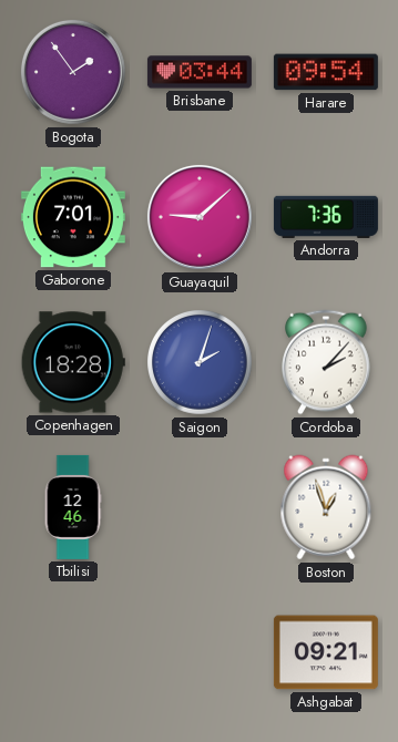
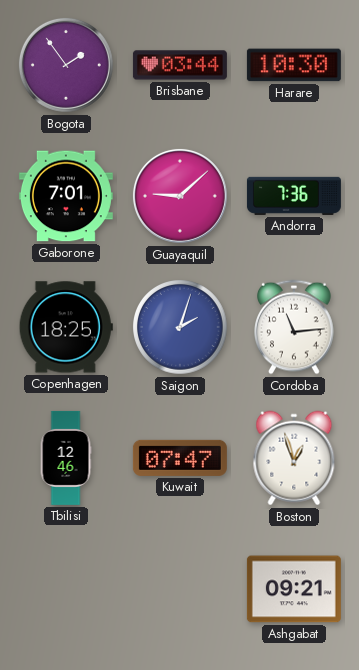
Harare: 09:54 -> 10:30
Copenhagen: 18:28 -> 18:25
Cordoba: 2:07 -> 11:14
Kuwait: none -> 07:47
